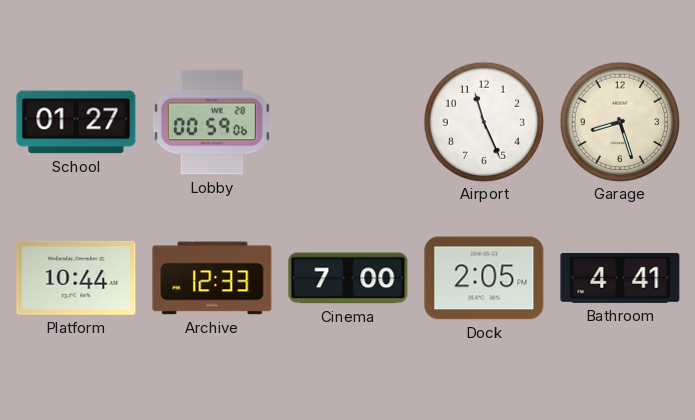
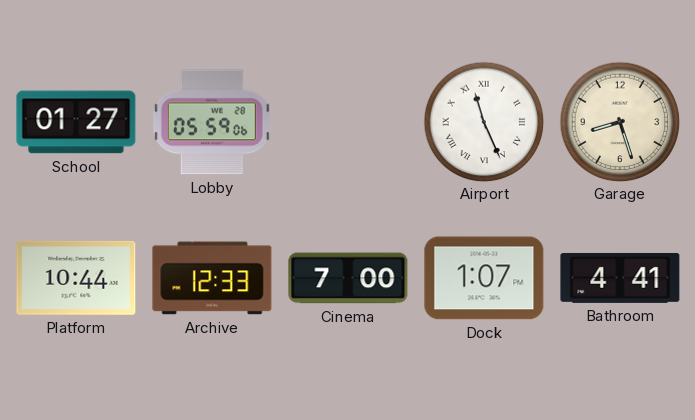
Lobby: 00:59 -> 05:59
Airport numerals: Arabic -> Roman
Dock: 2:05 -> 1:07
